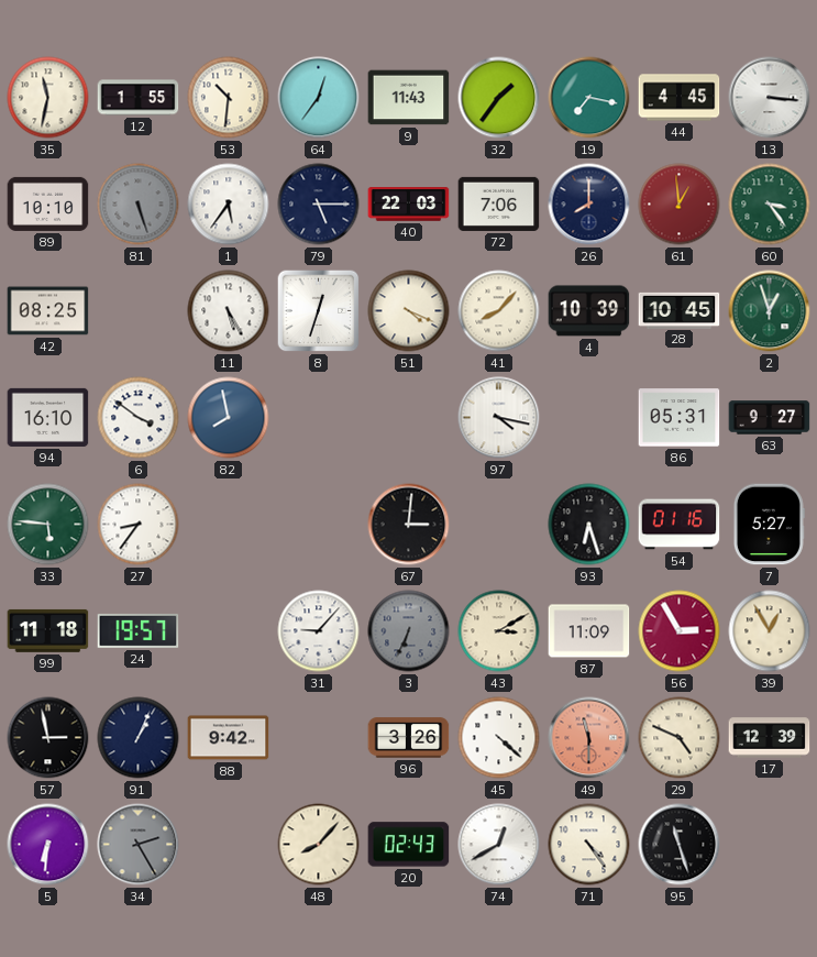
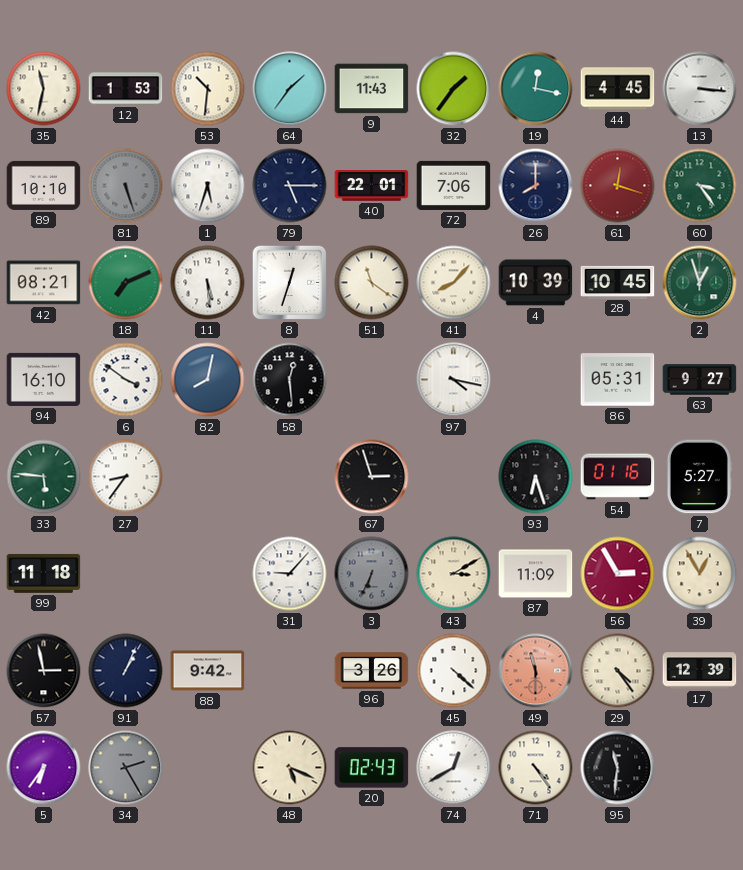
12: 1:55 -> 1:53
64: 12:36 -> 1:36
19: 7:17 -> 12:17
1: 5:36 -> 5:33
40: 22:03 -> 22:01
61: 12:59 -> 12:18
42: 08:25 -> 08:21
18: none -> 7:11
11: 5:25 -> 5:29
51: 4:19 -> 11:21
82: 7:58 -> 8:02
58: none -> 12:29
67: 3:01 -> 2:57
24: 19:57 -> none
29: 4:49 -> 4:24
5: 6:31 -> 6:36
48: 8:07 -> 5:19
95: 11:27 -> 11:31
